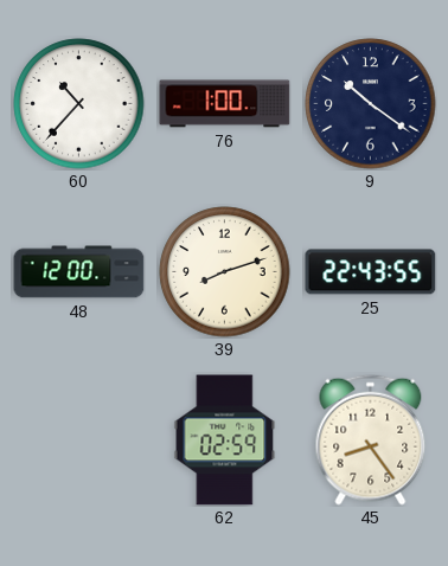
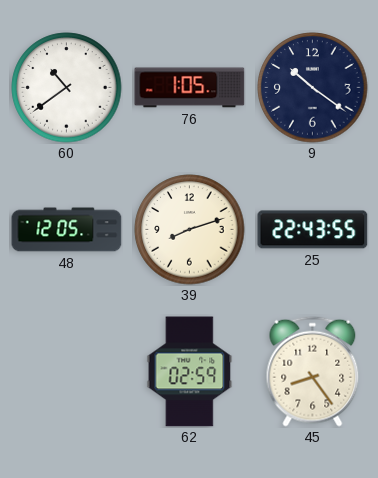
60: 10:37 -> 10:39
76: 1:00 -> 1:05
48: 12:00 -> 12:05
